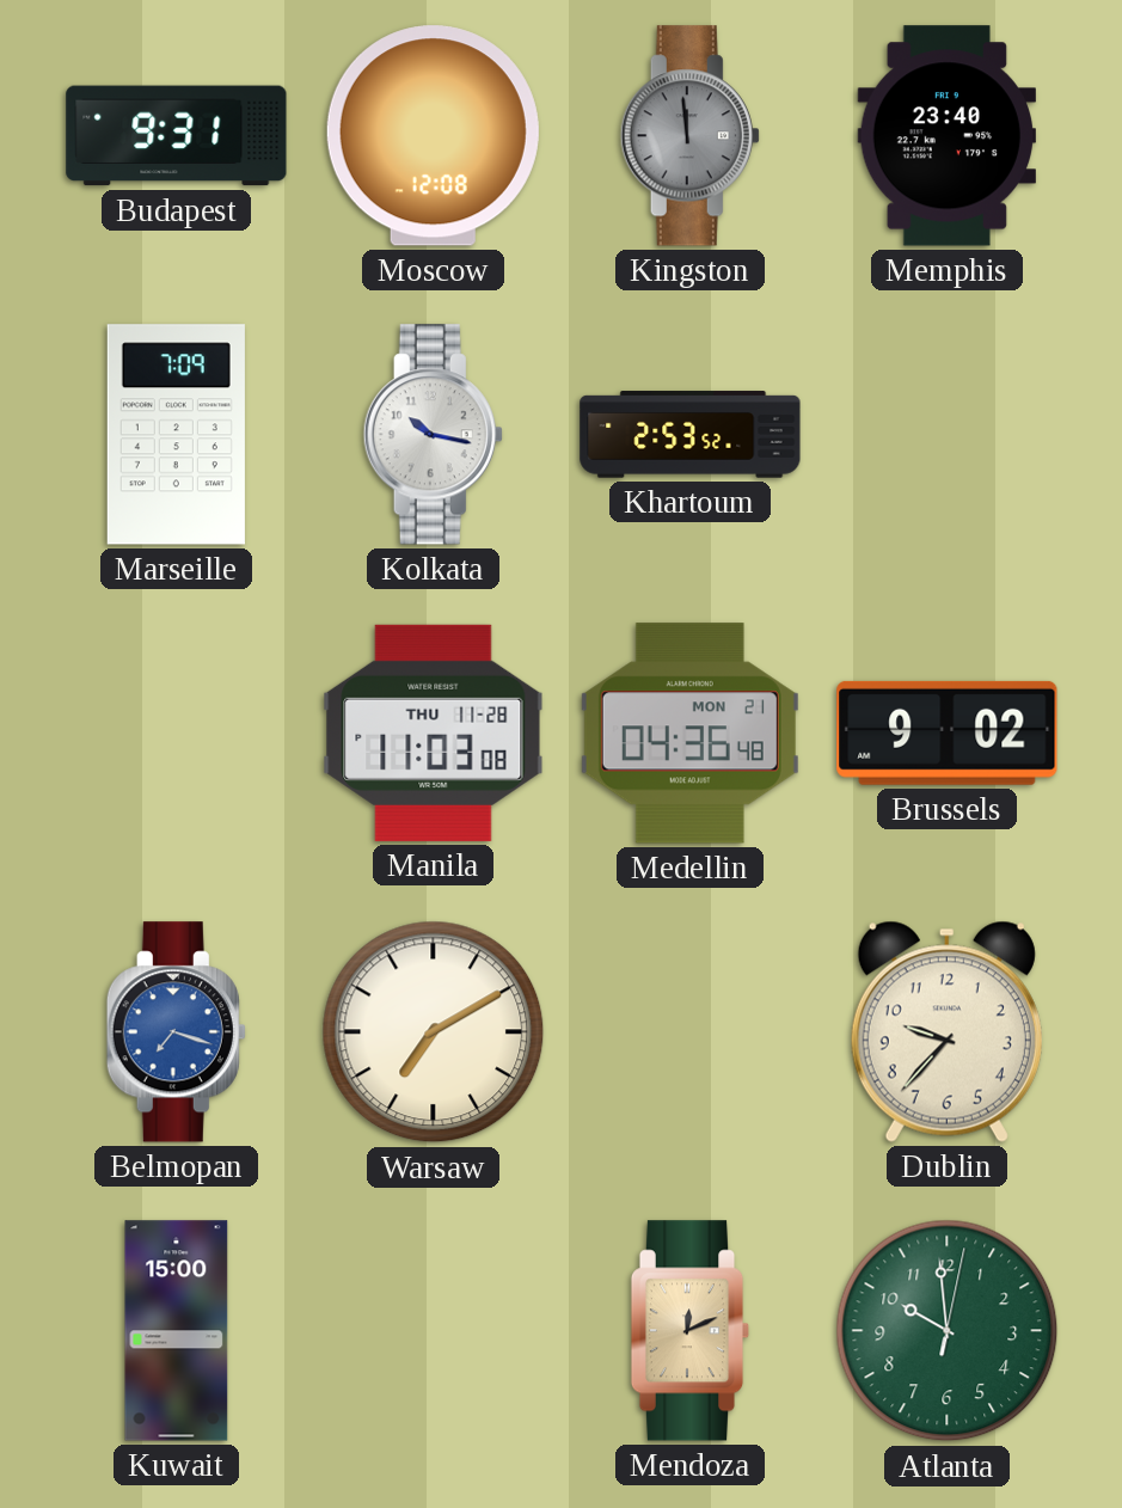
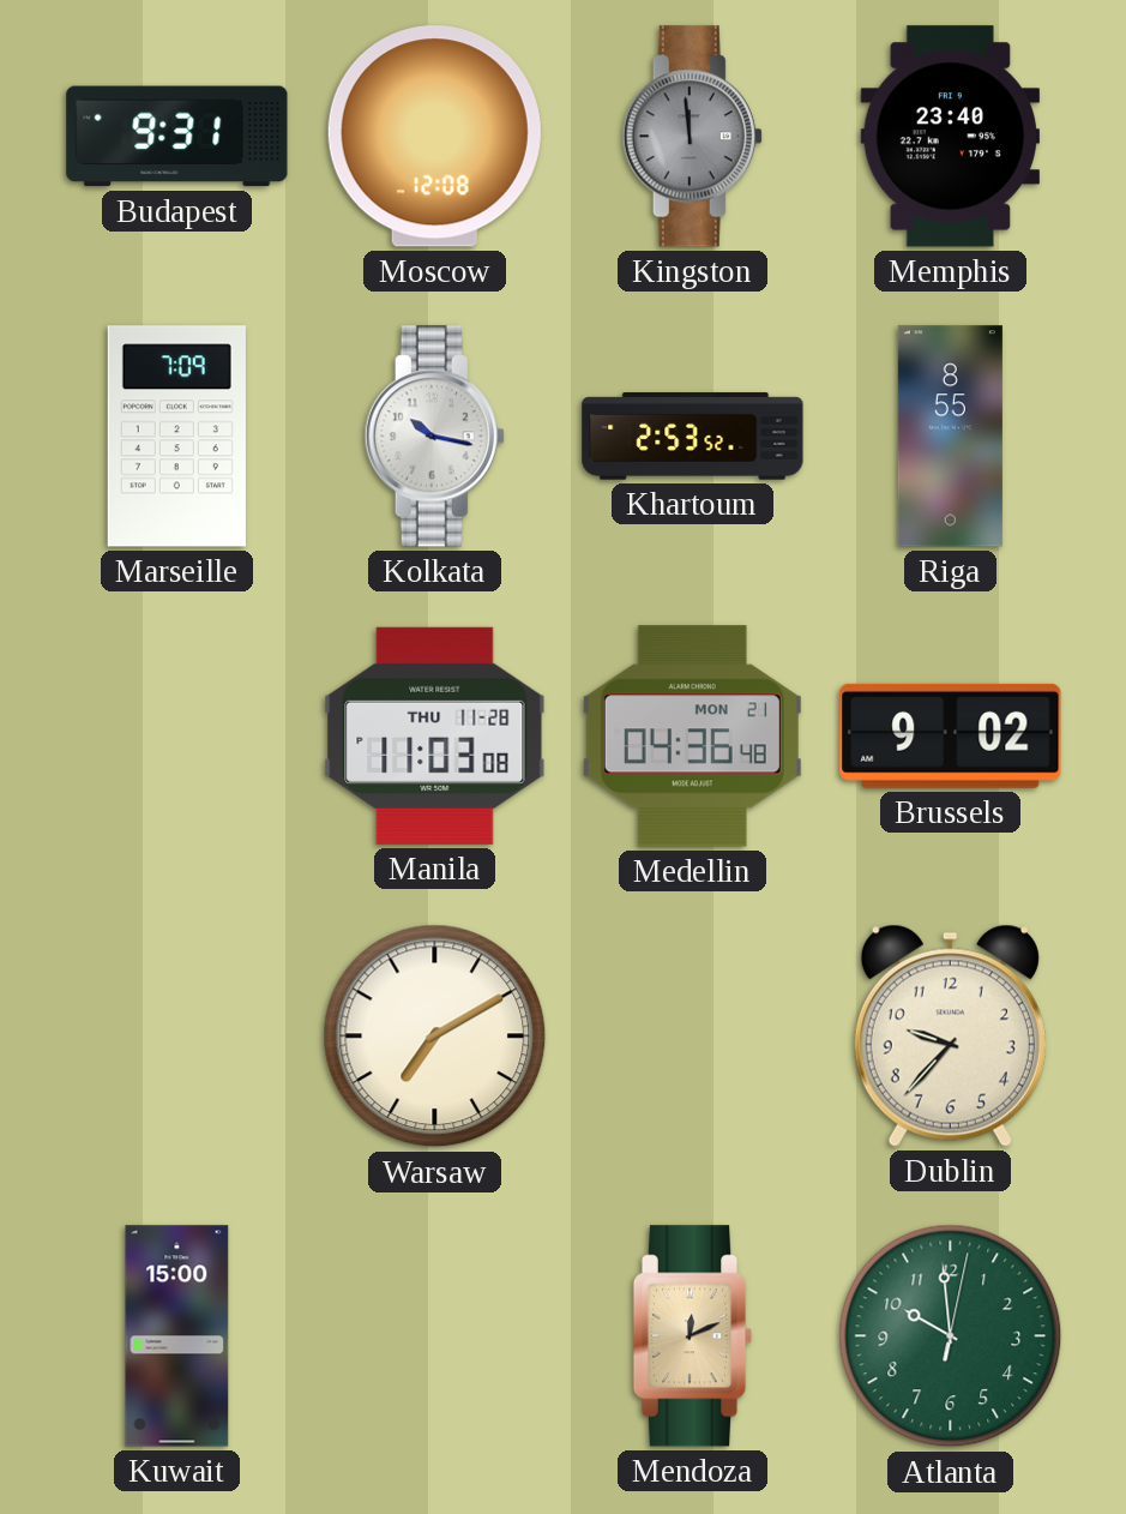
Riga: none -> 8:55
Belmopan: 7:18 -> none
